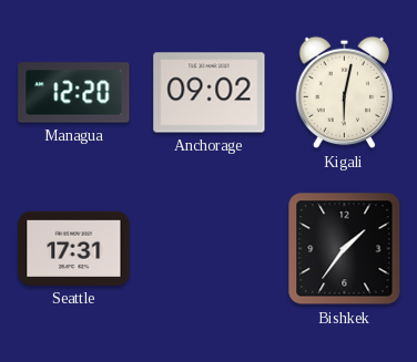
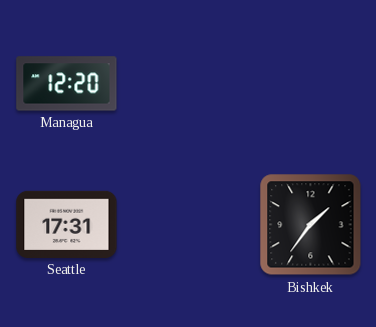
Anchorage: 09:02 -> none
Kigali: 6:02 -> none
